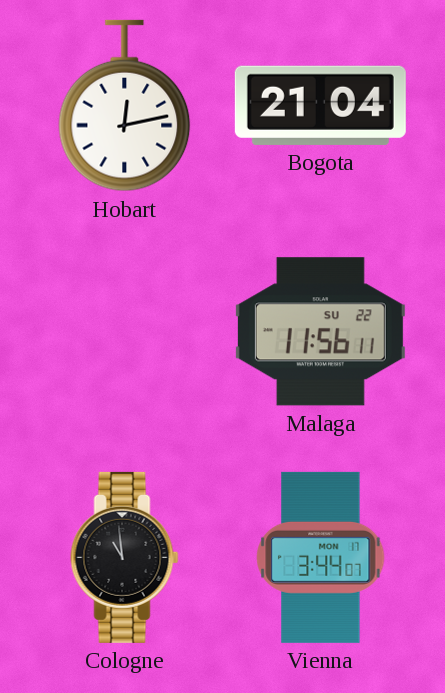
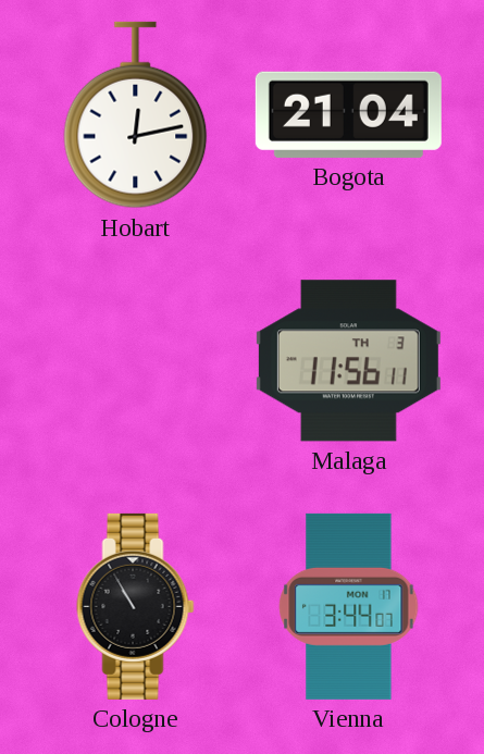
Malaga date: SU 22 -> TH 3
Cologne: 10:59 -> 10:55
